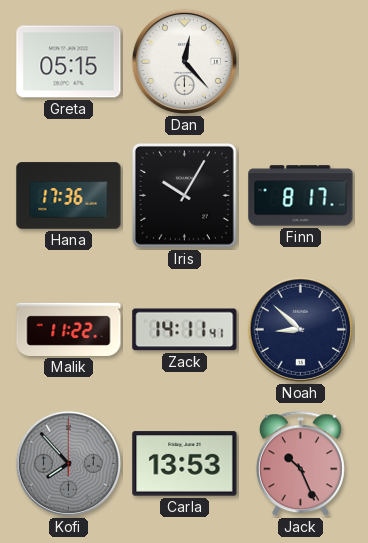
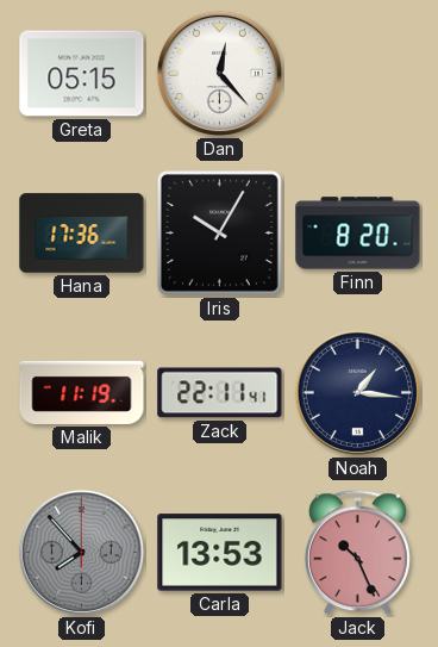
Finn: 8:17 -> 8:20
Malik: 11:22 -> 11:19
Zack: 14:11 -> 22:11
Noah: 8:52 -> 1:16
